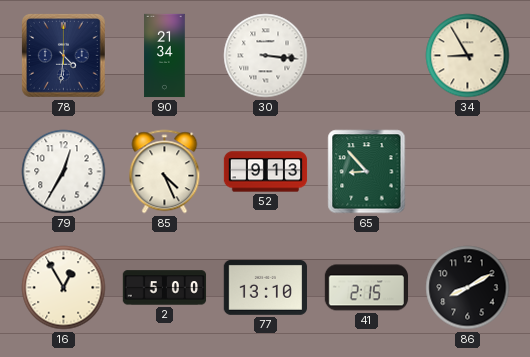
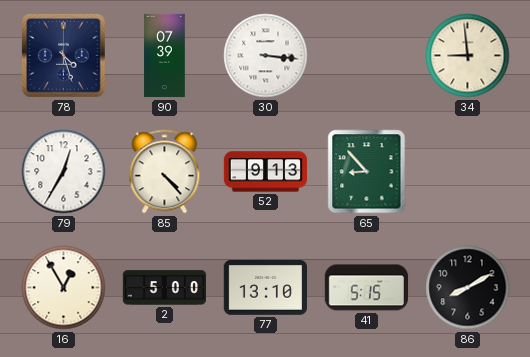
78: 4:31 -> 4:27
90: 21:34 -> 07:39
34: 8:55 -> 8:59
85: 4:26 -> 4:23
41: 2:15 -> 5:15
